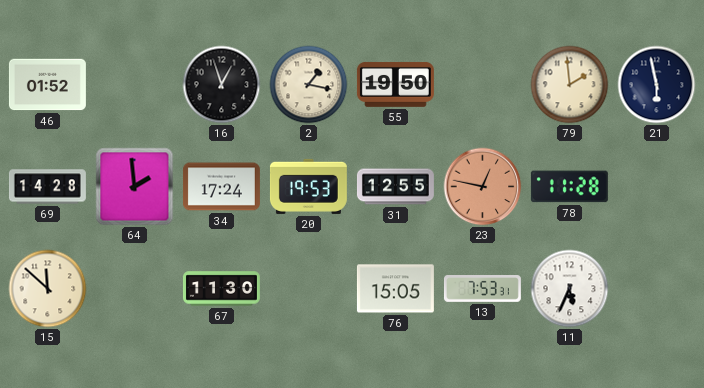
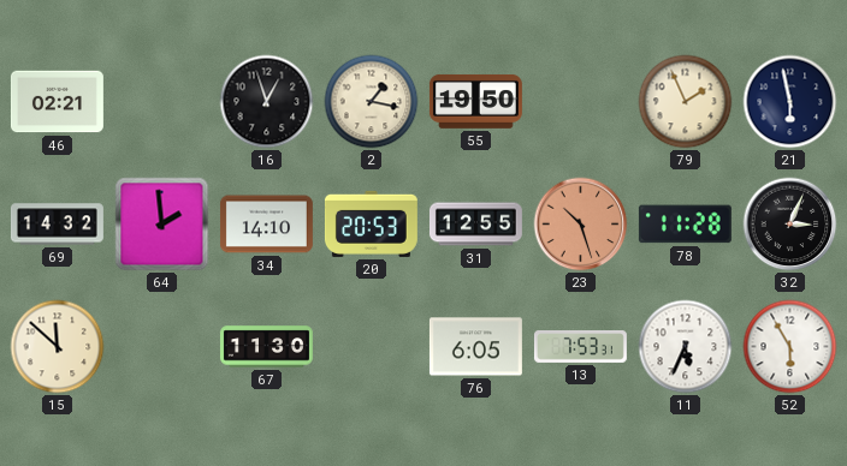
46: 01:52 -> 02:21
79: 1:59 -> 1:56
69: 14:28 -> 14:32
34: 17:24 -> 14:10
20: 19:53 -> 20:53
23: 12:47 -> 10:27
32: none -> 3:04
76: 15:05 -> 6:05
52: none -> 5:55
